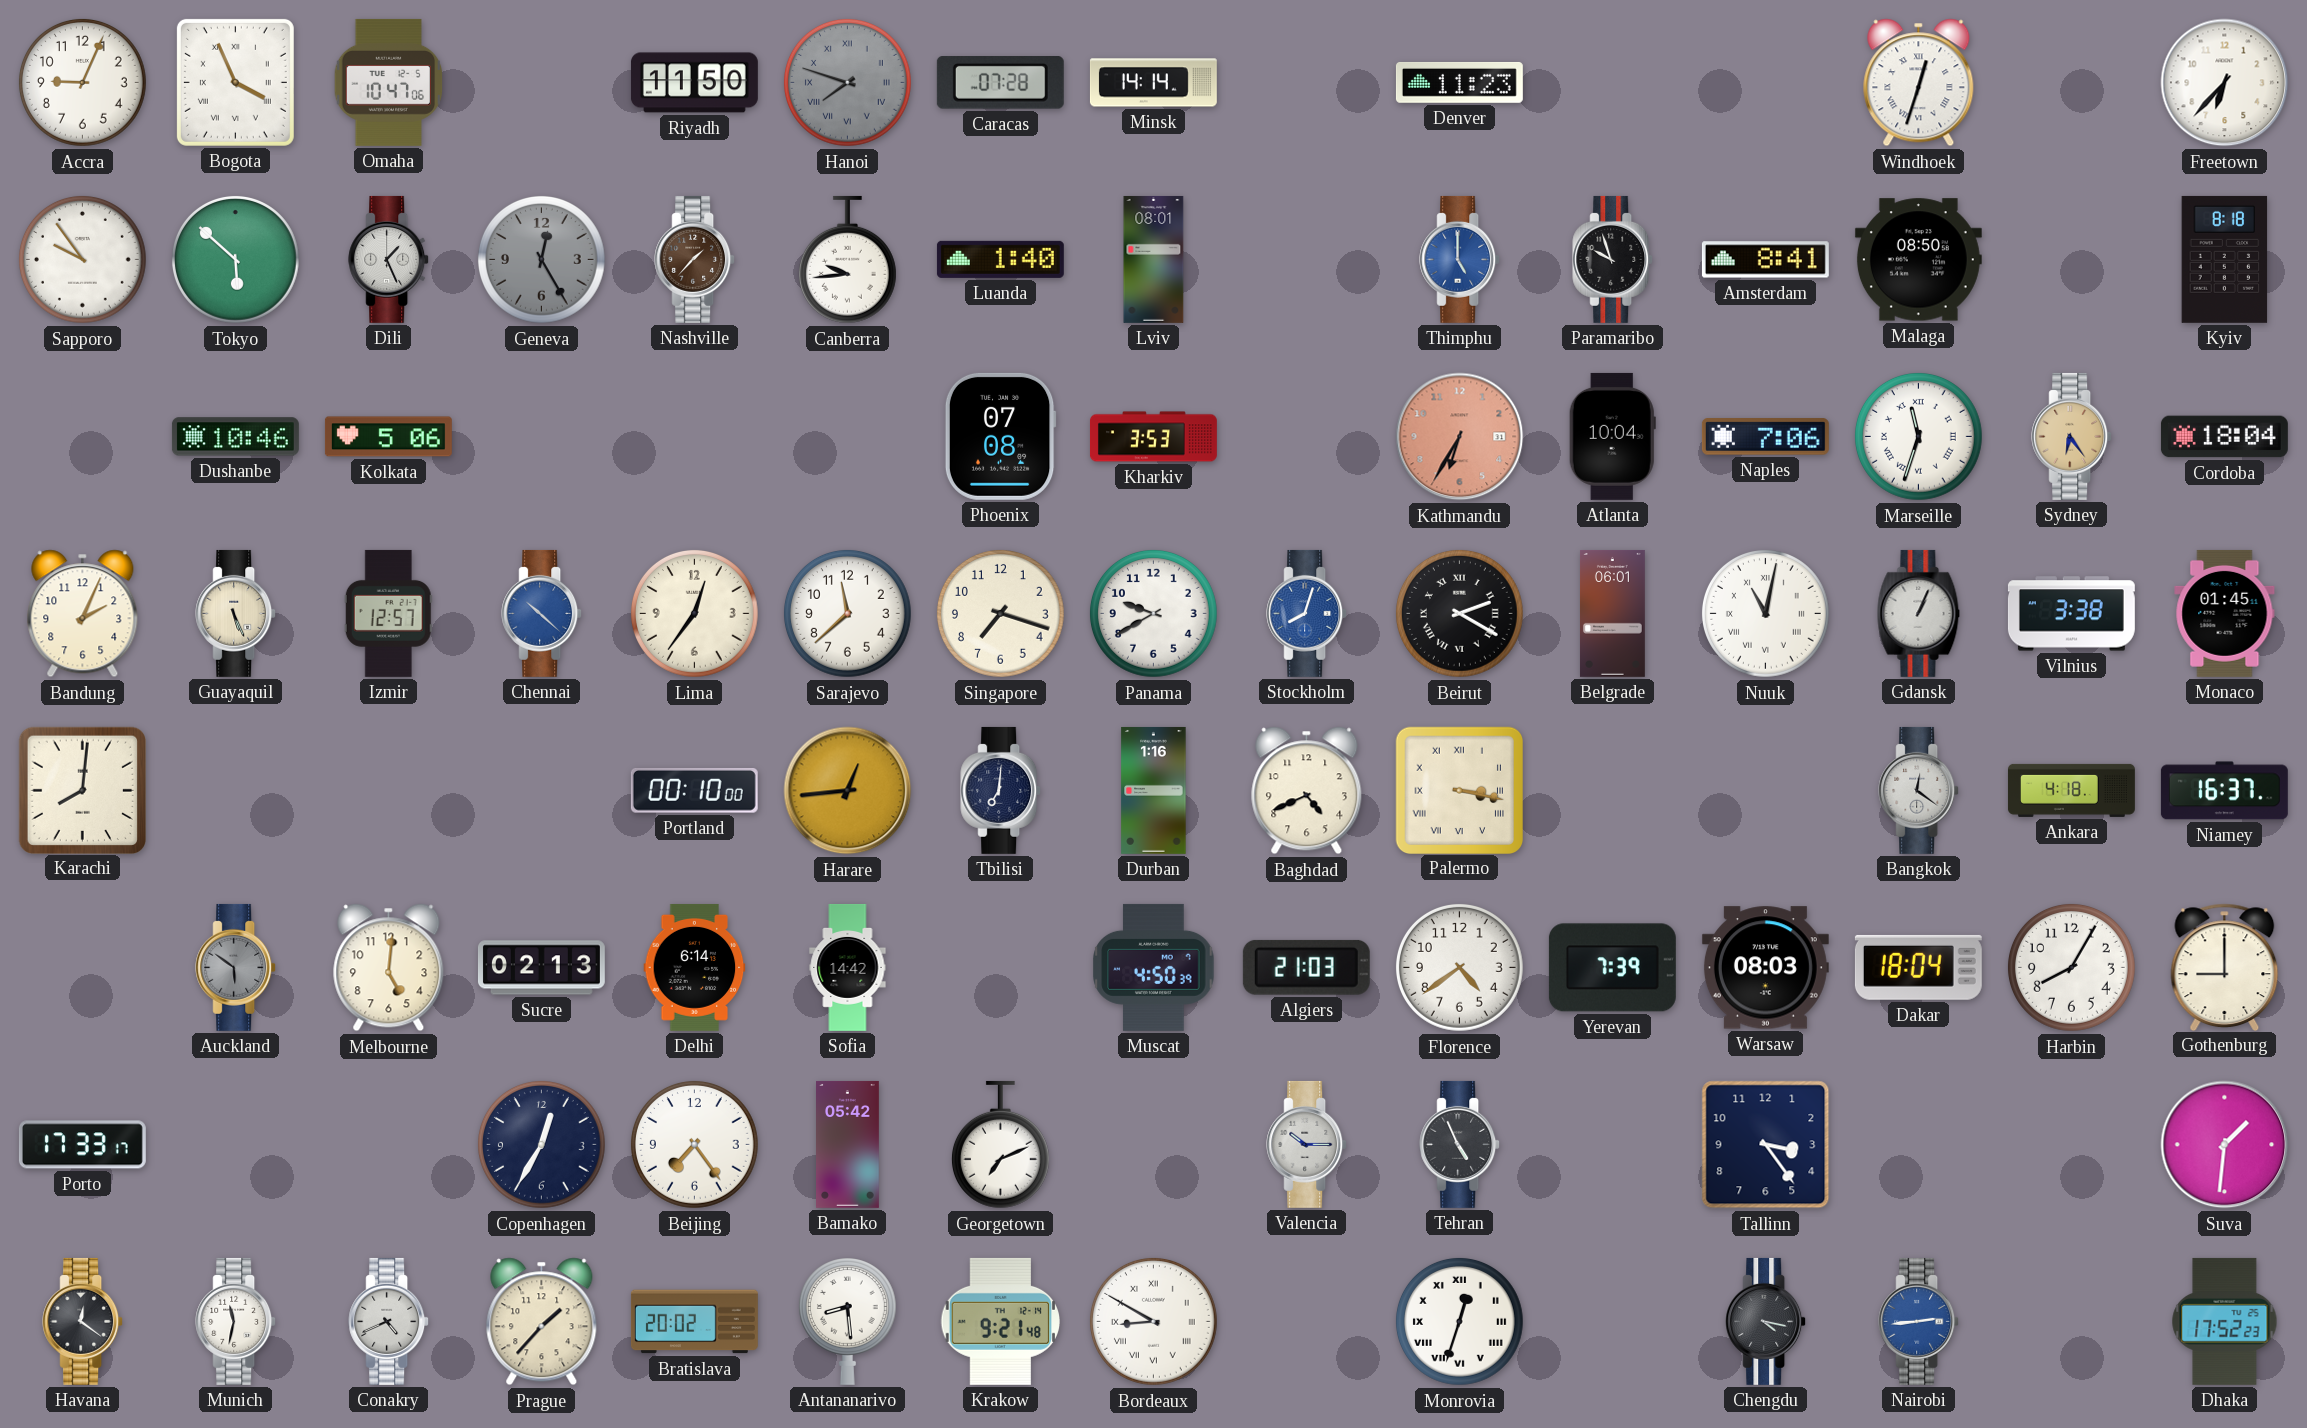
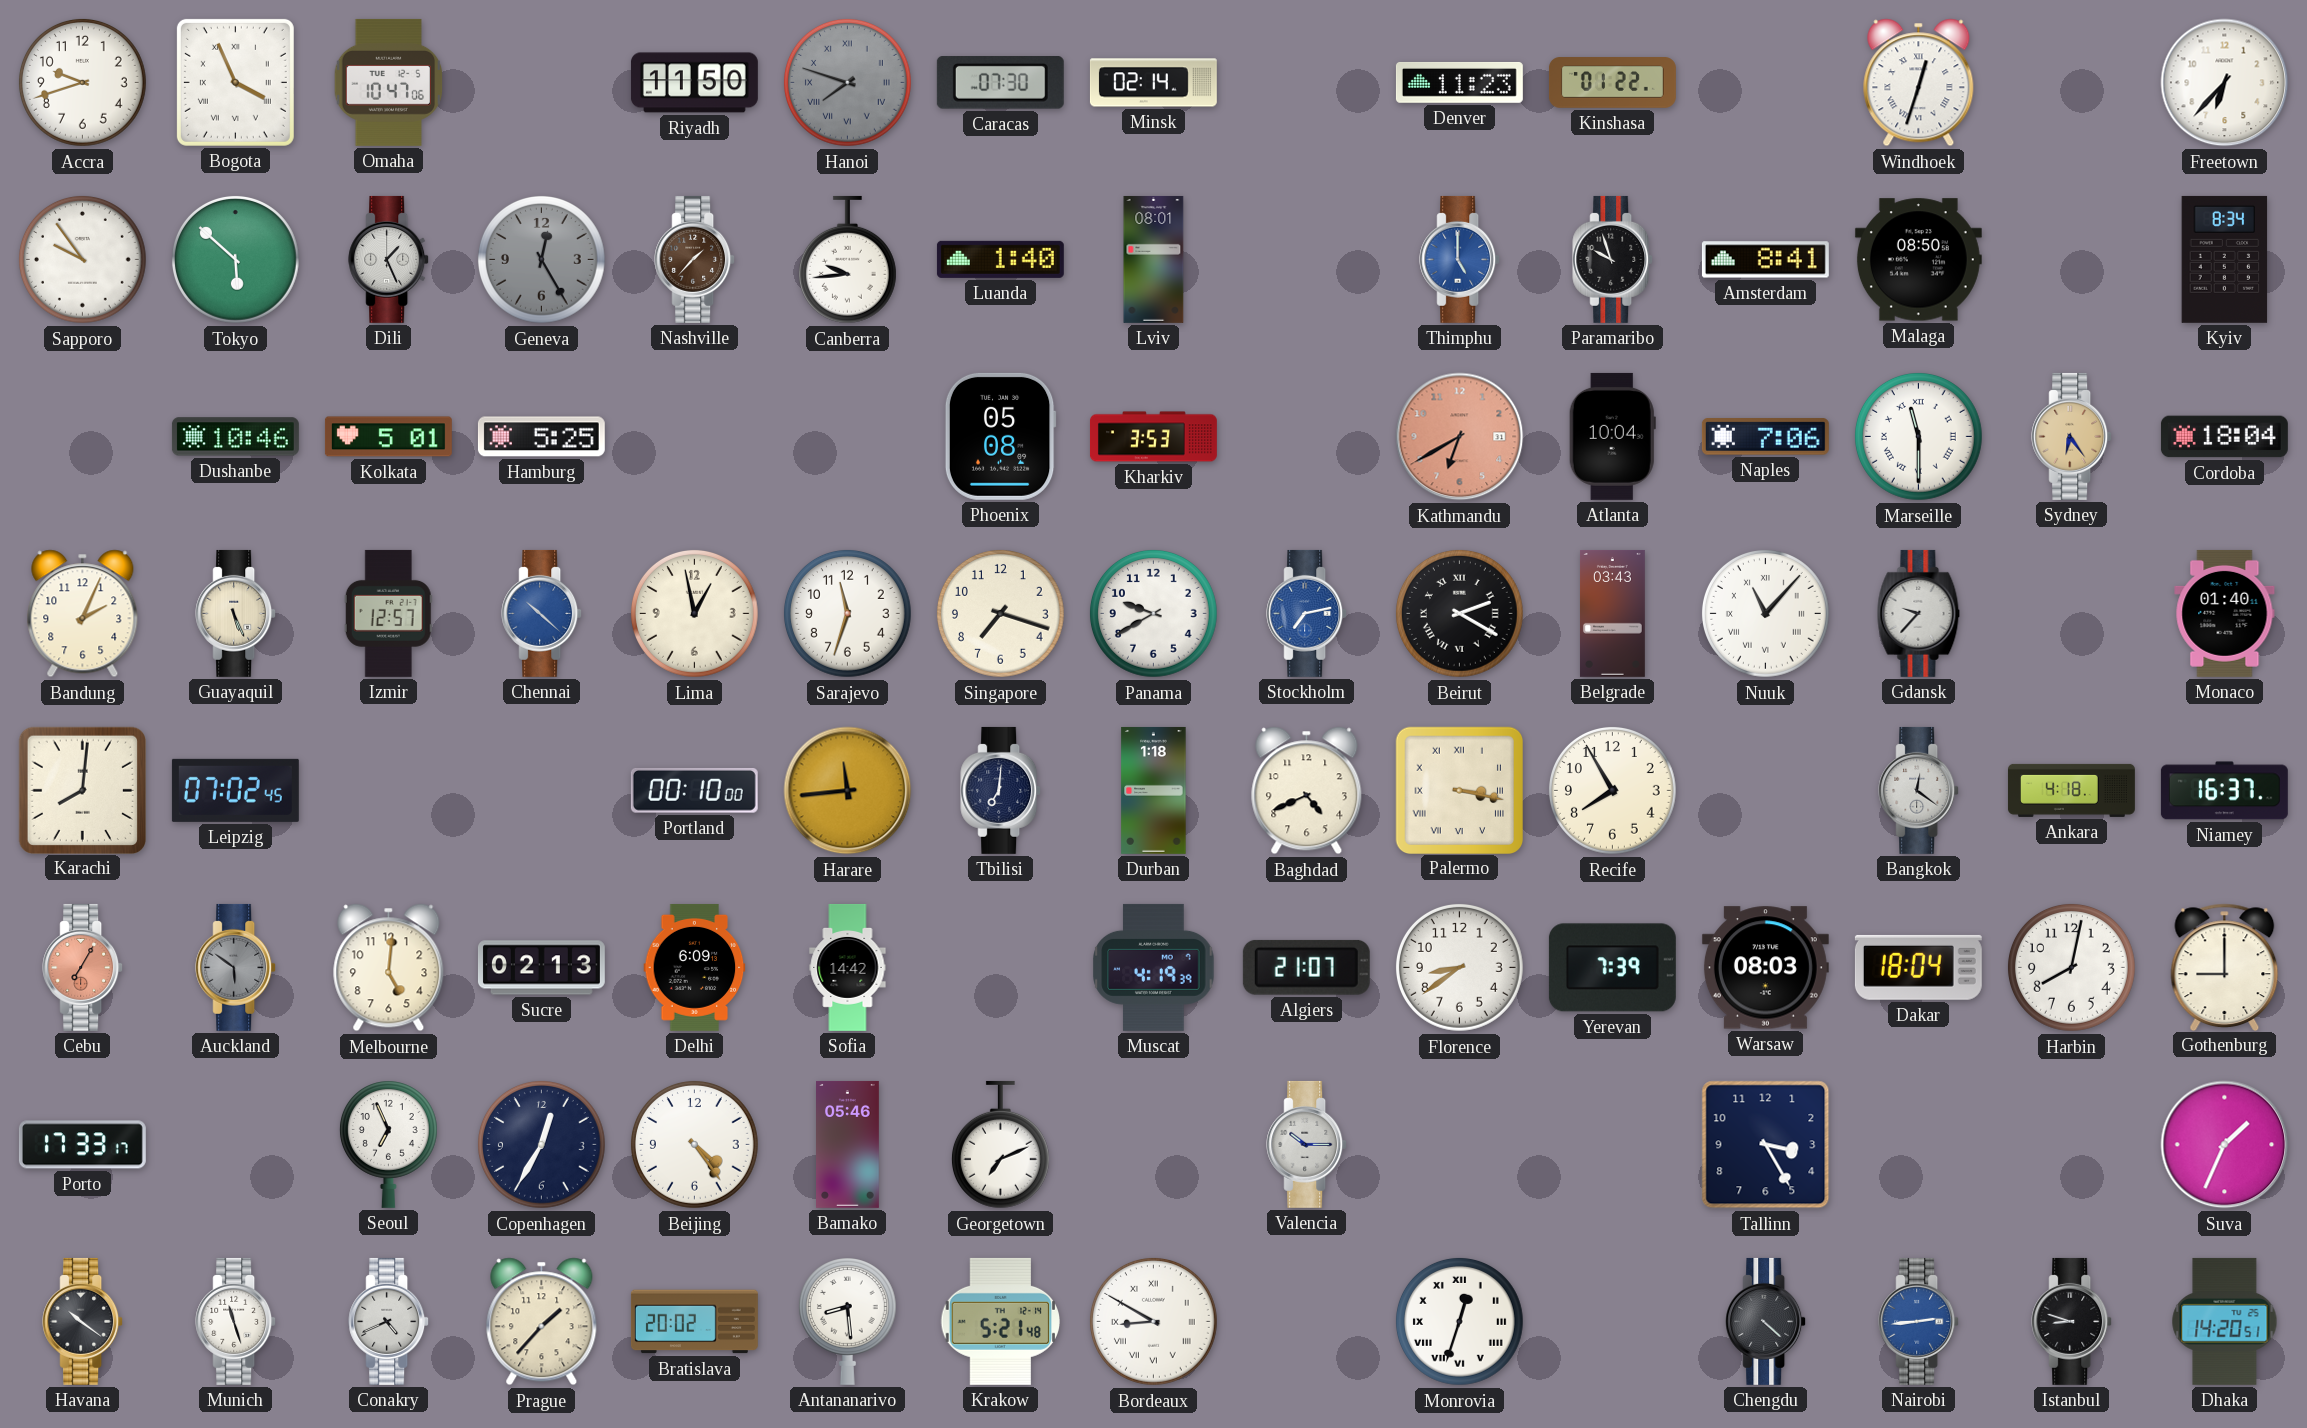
Accra: 9:04 -> 9:42
Caracas: 07:28 -> 07:30
Minsk: 14:14 -> 02:14
Kinshasa: none -> 01:22
Kyiv: 8:18 -> 8:34
Kolkata: 5:06 -> 5:01
Hamburg: none -> 5:25
Phoenix: 07:08 -> 05:08
Kathmandu: 6:35 -> 6:40
Marseille: 11:33 -> 11:30
Lima: 12:36 -> 12:58
Sarajevo: 11:38 -> 11:33
Stockholm: 8:03 -> 7:13
Belgrade: 06:01 -> 03:43
Nuuk: 11:02 -> 11:07
Gdansk: 1:04 -> 9:37
Vilnius: 3:38 -> none
Monaco: 01:45 -> 01:40
Leipzig: none -> 07:02
Harare: 12:44 -> 11:44
Durban: 1:16 -> 1:18
Recife: none -> 7:55
Cebu: none -> 7:05
Delhi: 6:14 -> 6:09
Muscat: 4:50 -> 4:19
Algiers: 21:03 -> 21:07
Florence: 4:39 -> 8:39
Harbin: 8:05 -> 8:02
Seoul: none -> 6:56
Beijing: 7:24 -> 4:24
Bamako: 05:42 -> 05:46
Tehran: 4:56 -> none
Tallinn: 3:24 -> 3:25
Suva: 1:31 -> 1:34
Havana: 12:21 -> 10:21
Munich: 11:32 -> 11:27
Krakow: 9:21 -> 5:21
Chengdu: 4:17 -> 4:22
Istanbul: none -> 8:48
Dhaka: 17:52 -> 14:20
